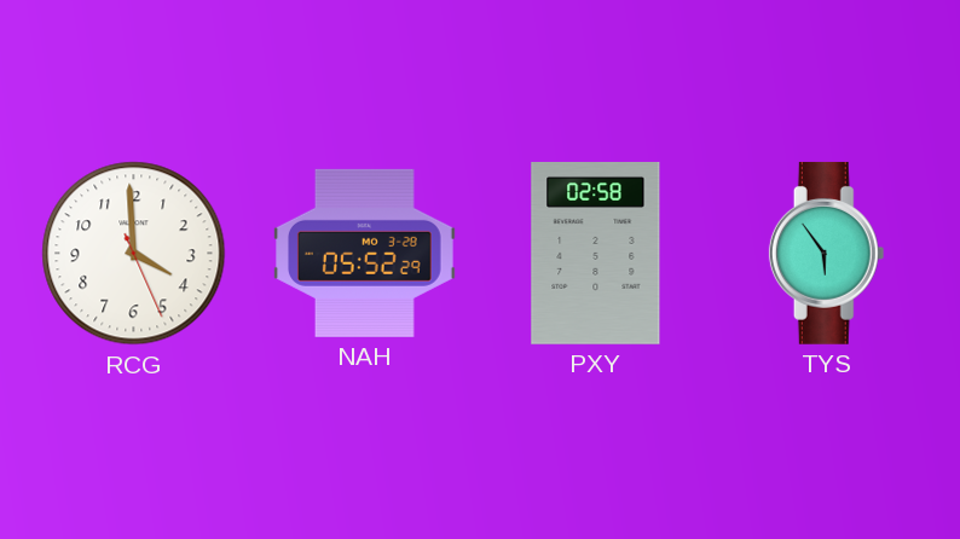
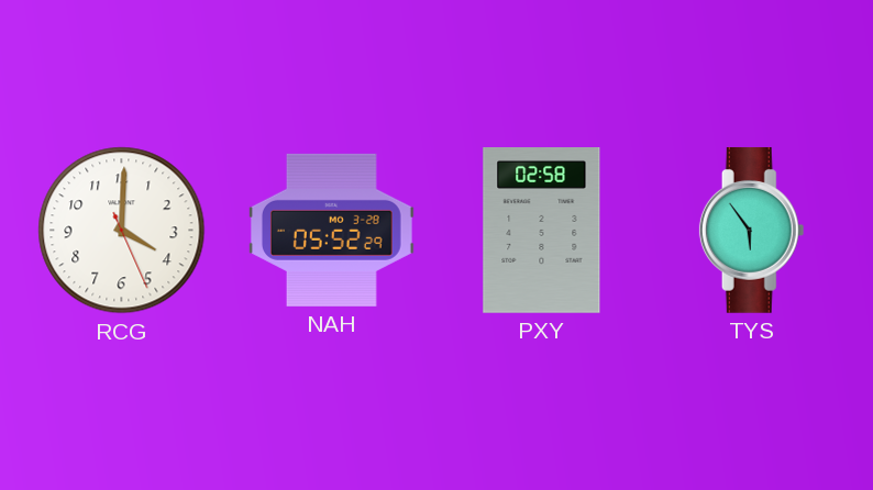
RCG: 3:59 -> 4:00
